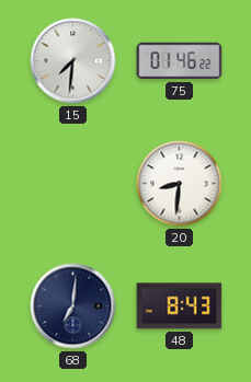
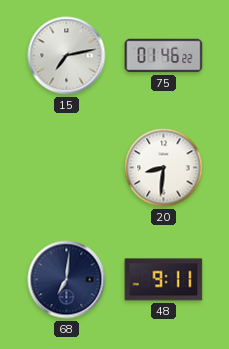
15: 7:31 -> 7:13
48: 8:43 -> 9:11
